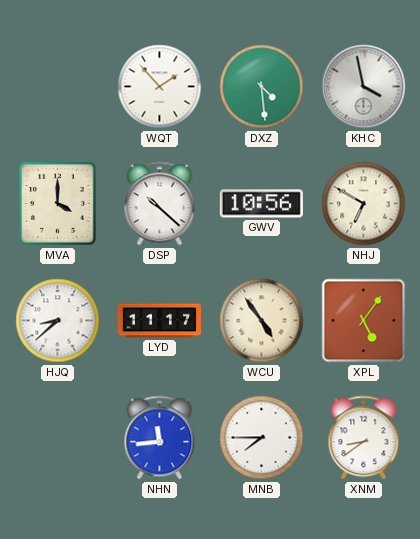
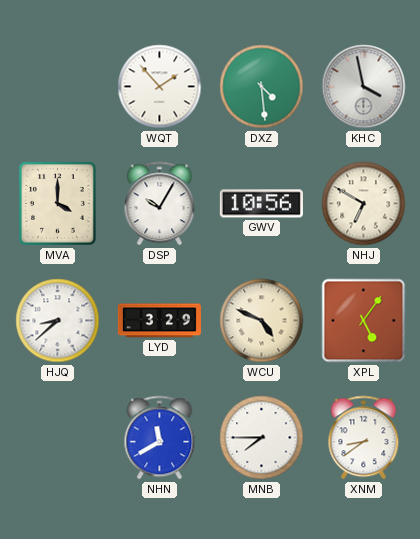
DSP: 10:22 -> 10:05
LYD: 11:17 -> 3:29
WCU: 4:54 -> 4:49
NHN: 11:44 -> 11:40
